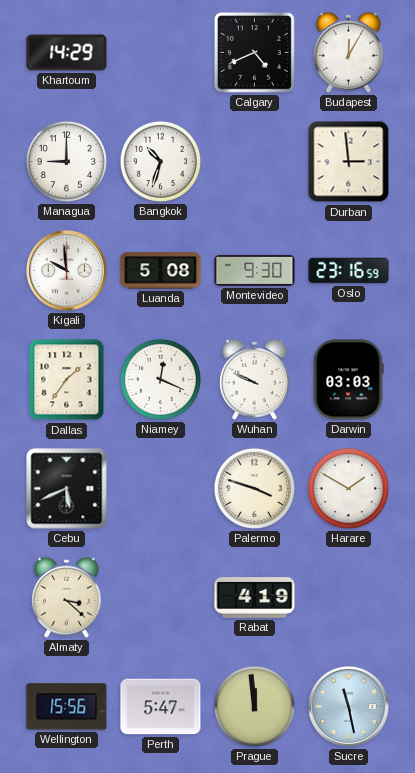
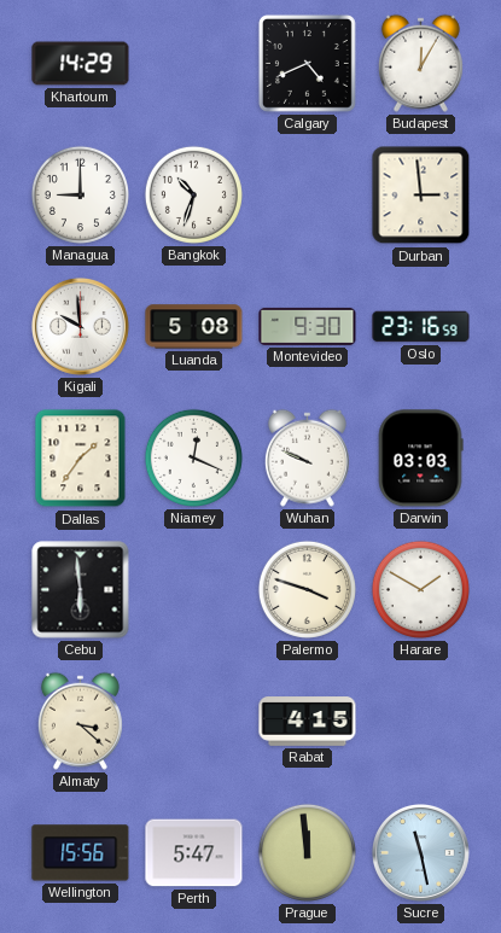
Cebu: 5:41 -> 5:59
Rabat: 4:19 -> 4:15
